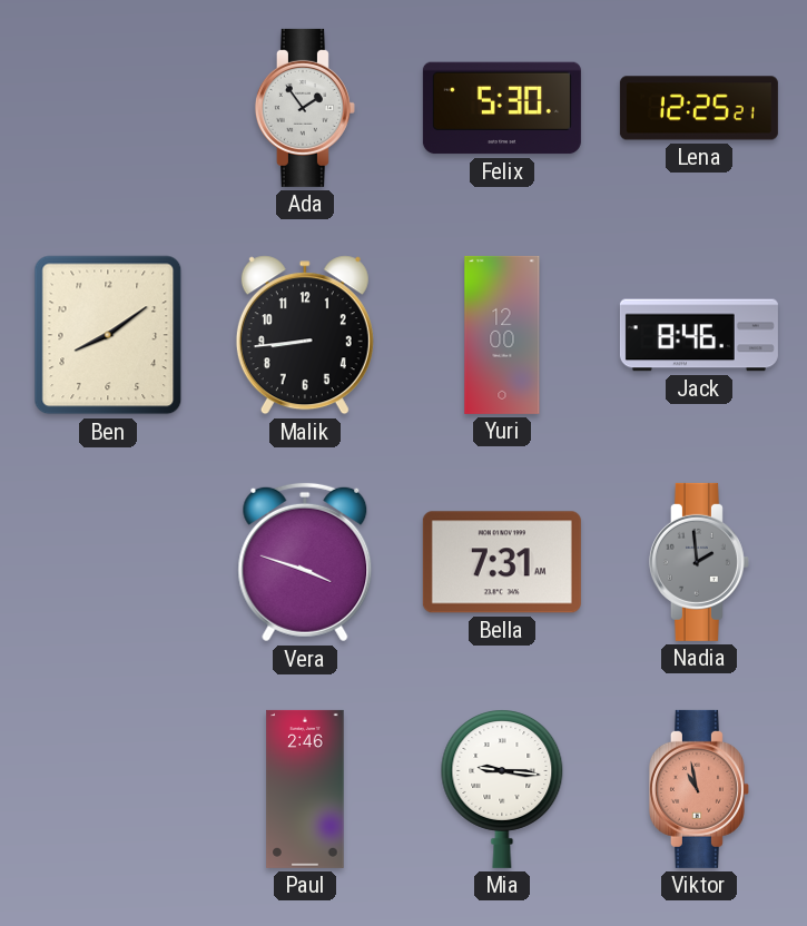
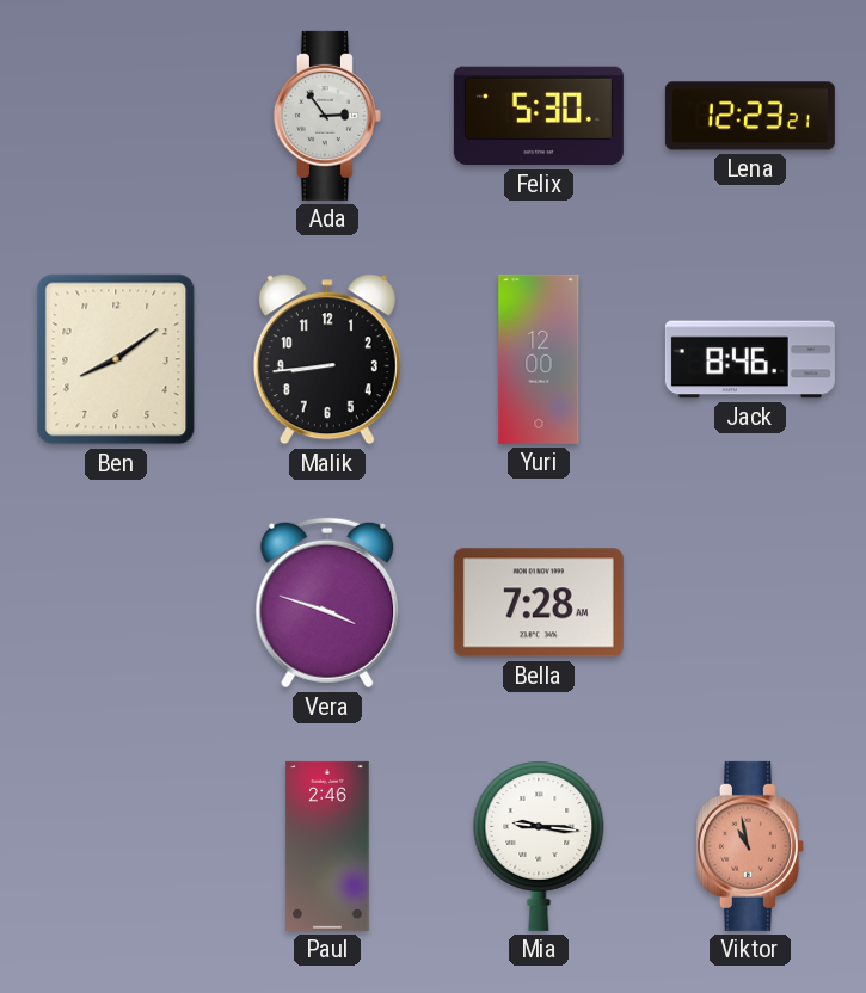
Ada: 1:54 -> 2:54
Lena: 12:25 -> 12:23
Bella: 7:31 -> 7:28
Nadia: 1:59 -> none
